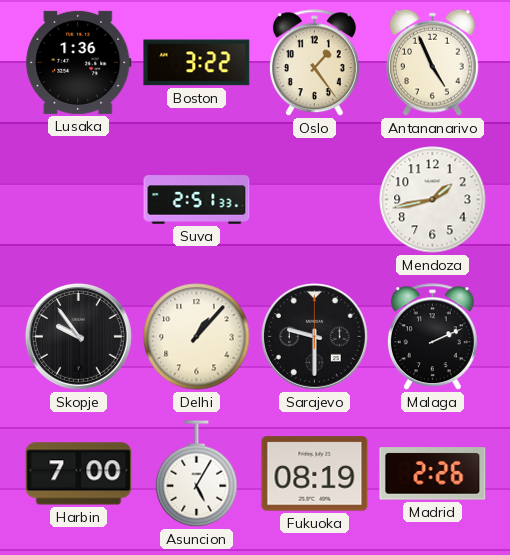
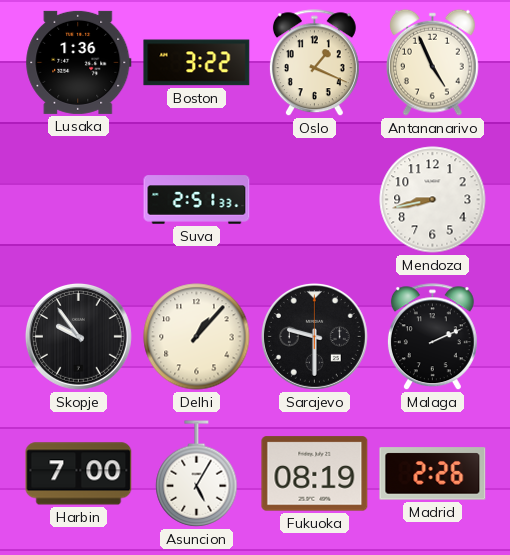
Oslo: 1:24 -> 1:19
Mendoza: 1:43 -> 8:43
